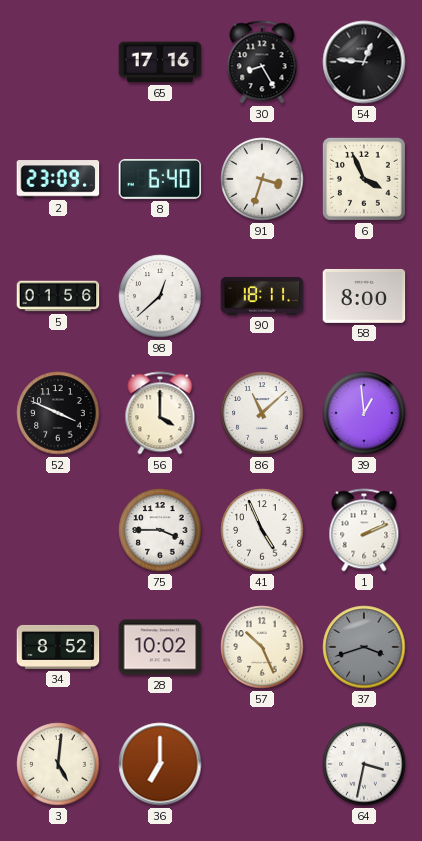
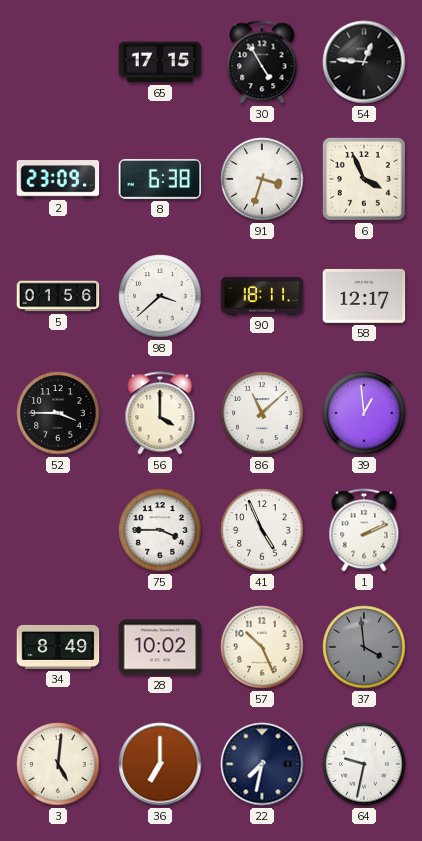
65: 17:16 -> 17:15
30: 8:25 -> 4:55
8: 6:40 -> 6:38
98: 12:38 -> 3:38
58: 8:00 -> 12:17
52: 3:49 -> 3:45
34: 8:52 -> 8:49
37: 3:42 -> 3:59
22: none -> 7:32
64: 3:32 -> 9:32
